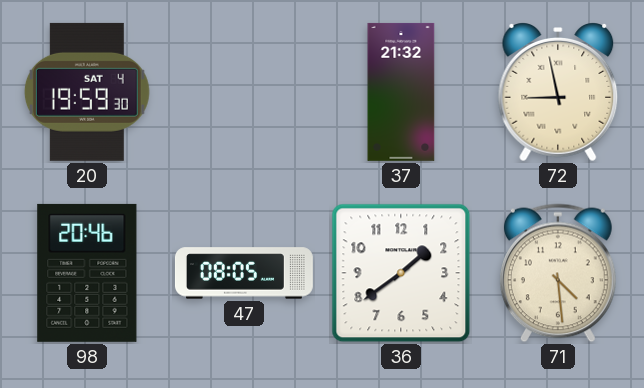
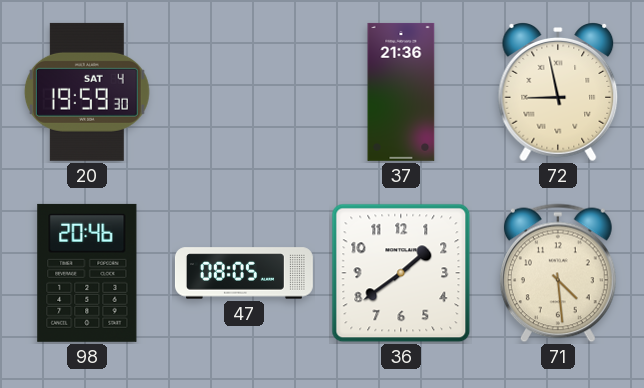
37: 21:32 -> 21:36
